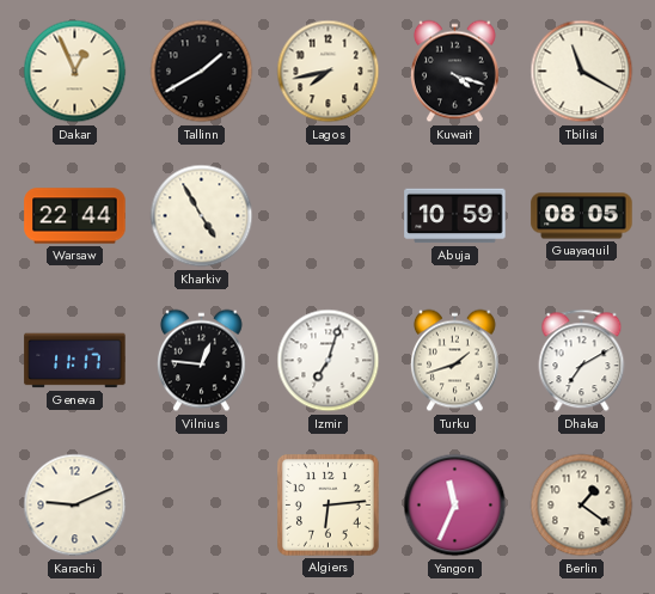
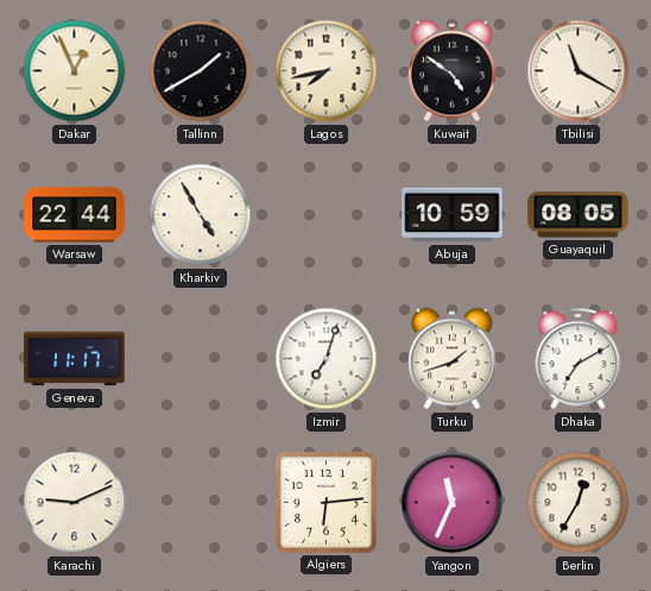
Kuwait: 4:18 -> 4:51
Vilnius: 12:46 -> none
Berlin: 1:21 -> 12:35
